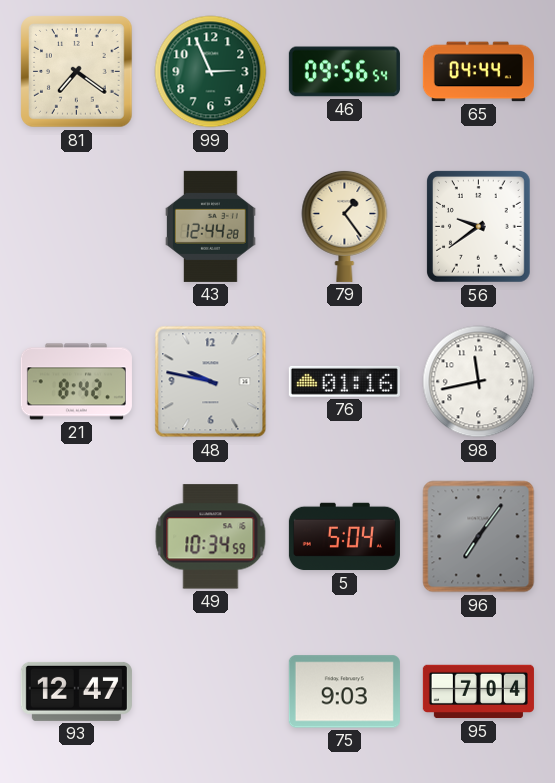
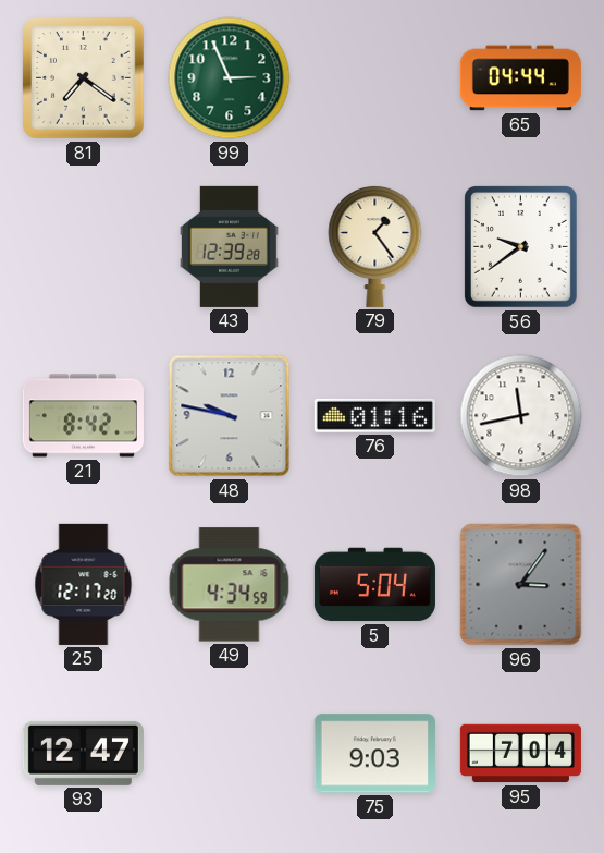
46: 09:56 -> none
43: 12:44 -> 12:39
25: none -> 12:17
49: 10:34 -> 4:34
96: 7:06 -> 3:06
